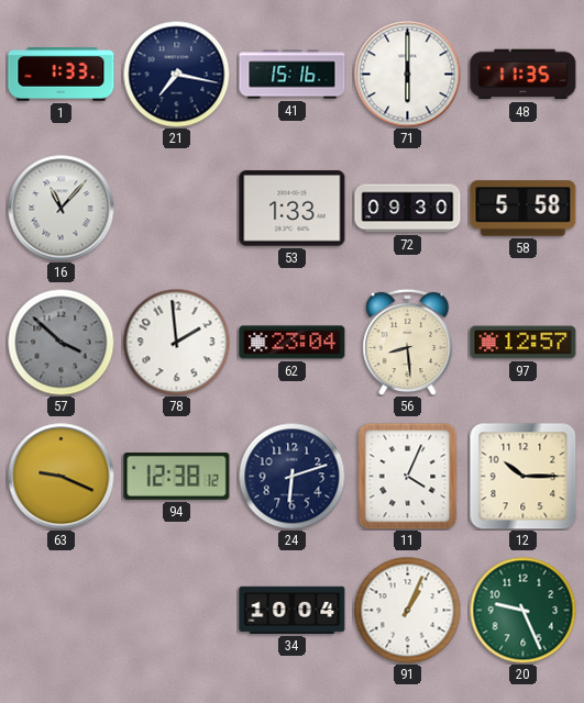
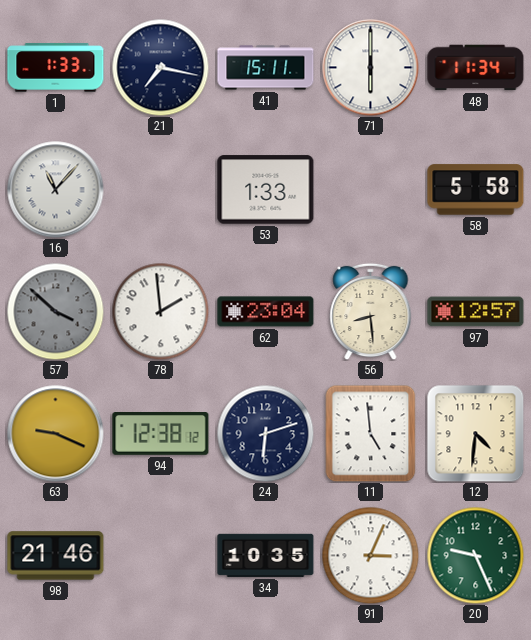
41: 15:16 -> 15:11
48: 11:35 -> 11:34
72: 09:30 -> none
11: 4:04 -> 4:59
12: 10:15 -> 4:31
98: none -> 21:46
34: 10:04 -> 10:35
91: 1:04 -> 3:04
